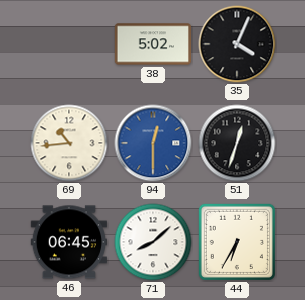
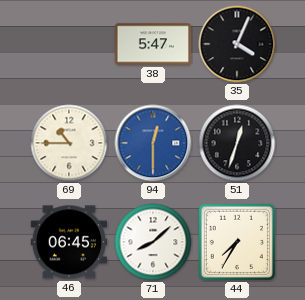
38: 5:02 -> 5:47
69: 10:44 -> 10:45
44: 6:35 -> 7:35
